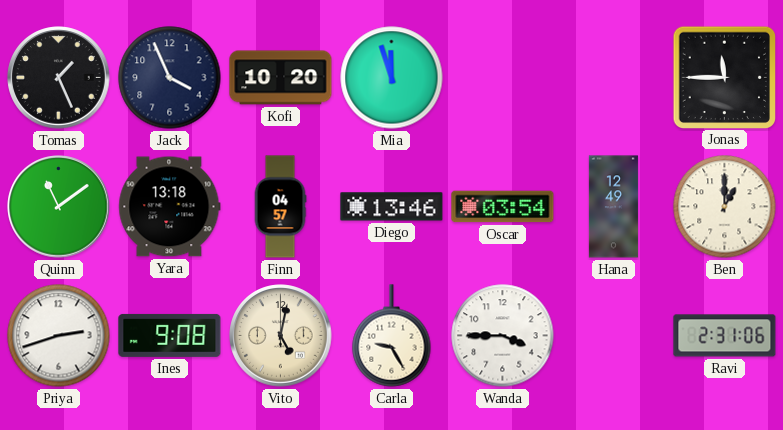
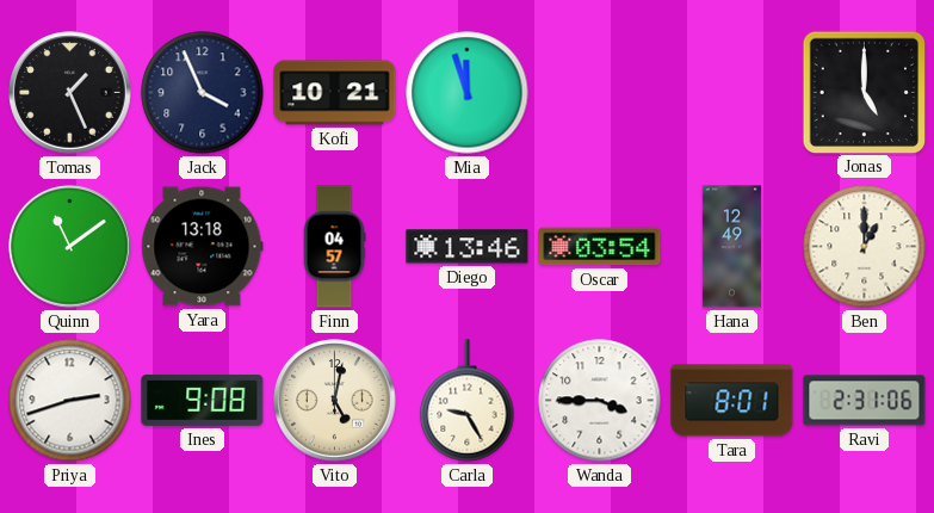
Kofi: 10:20 -> 10:21
Jonas: 11:45 -> 5:00
Tara: none -> 8:01
